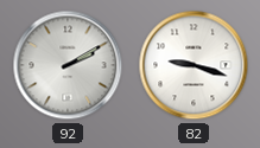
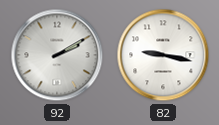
82: 9:18 -> 9:17
